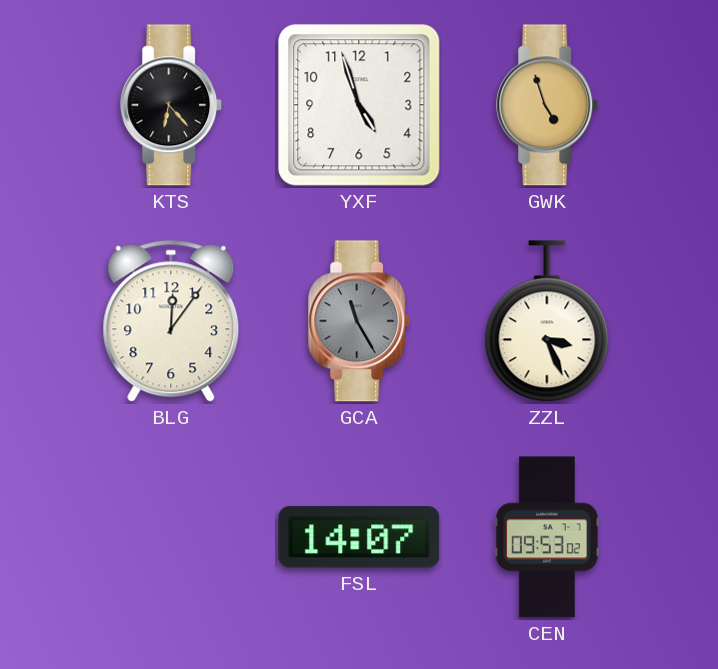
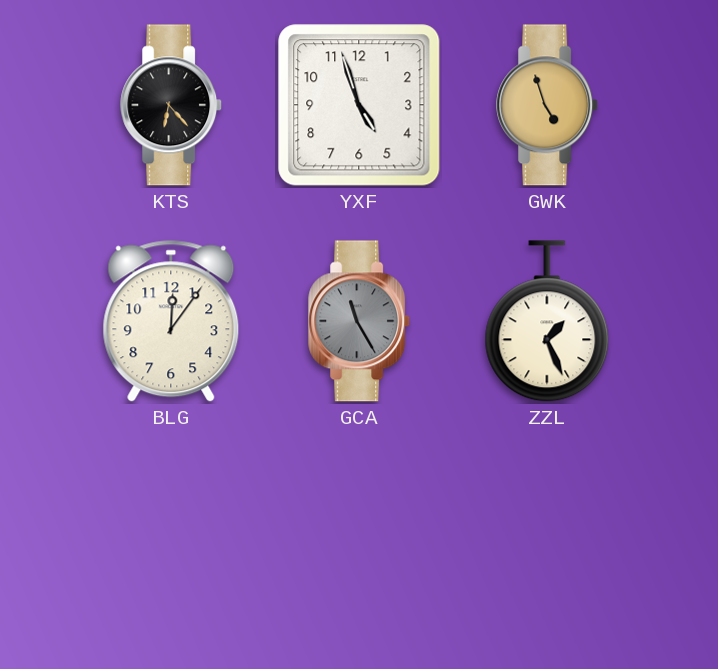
ZZL: 3:26 -> 1:26
FSL: 14:07 -> none
CEN: 09:53 -> none
